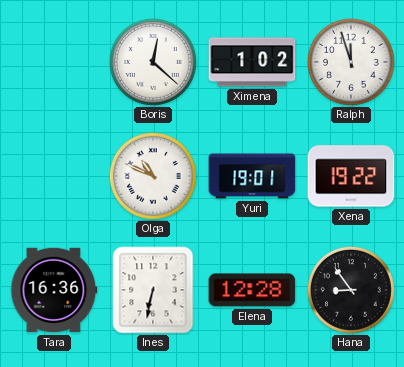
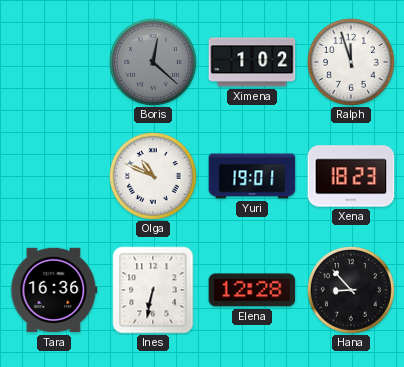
Boris dial: white -> grey
Xena: 19:22 -> 18:23
Hana: 8:54 -> 8:53
